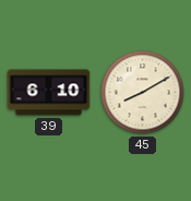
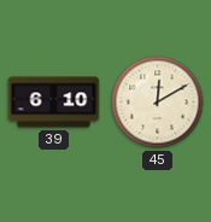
45: 8:10 -> 12:10
